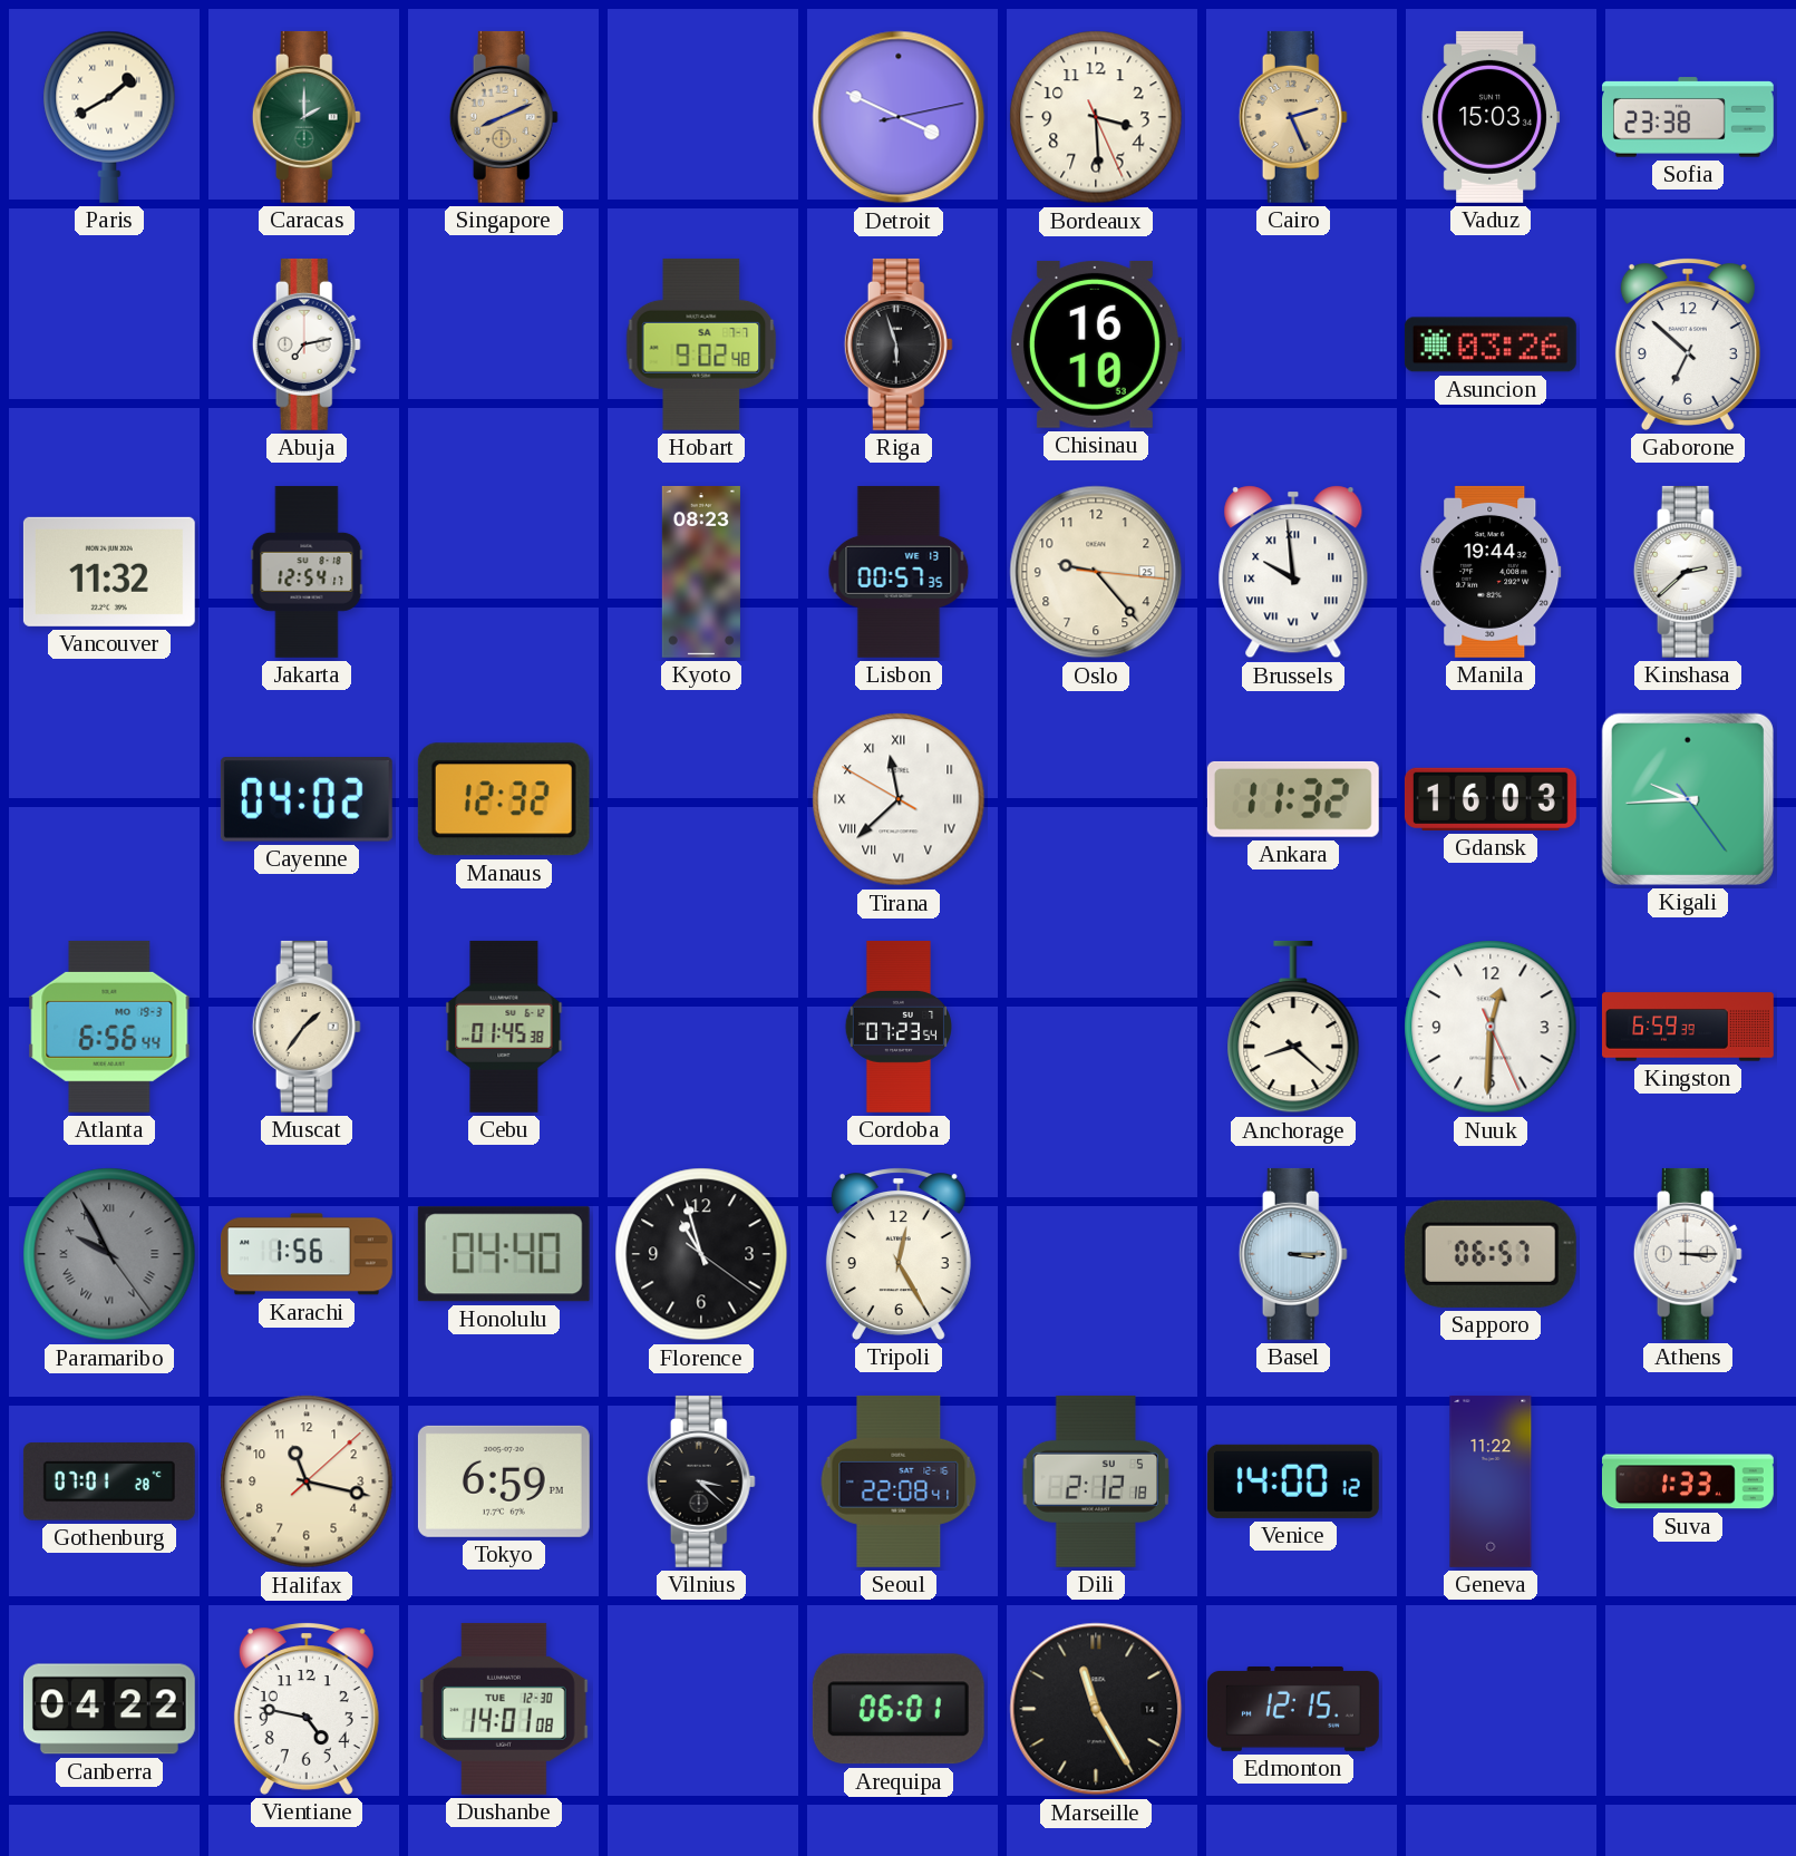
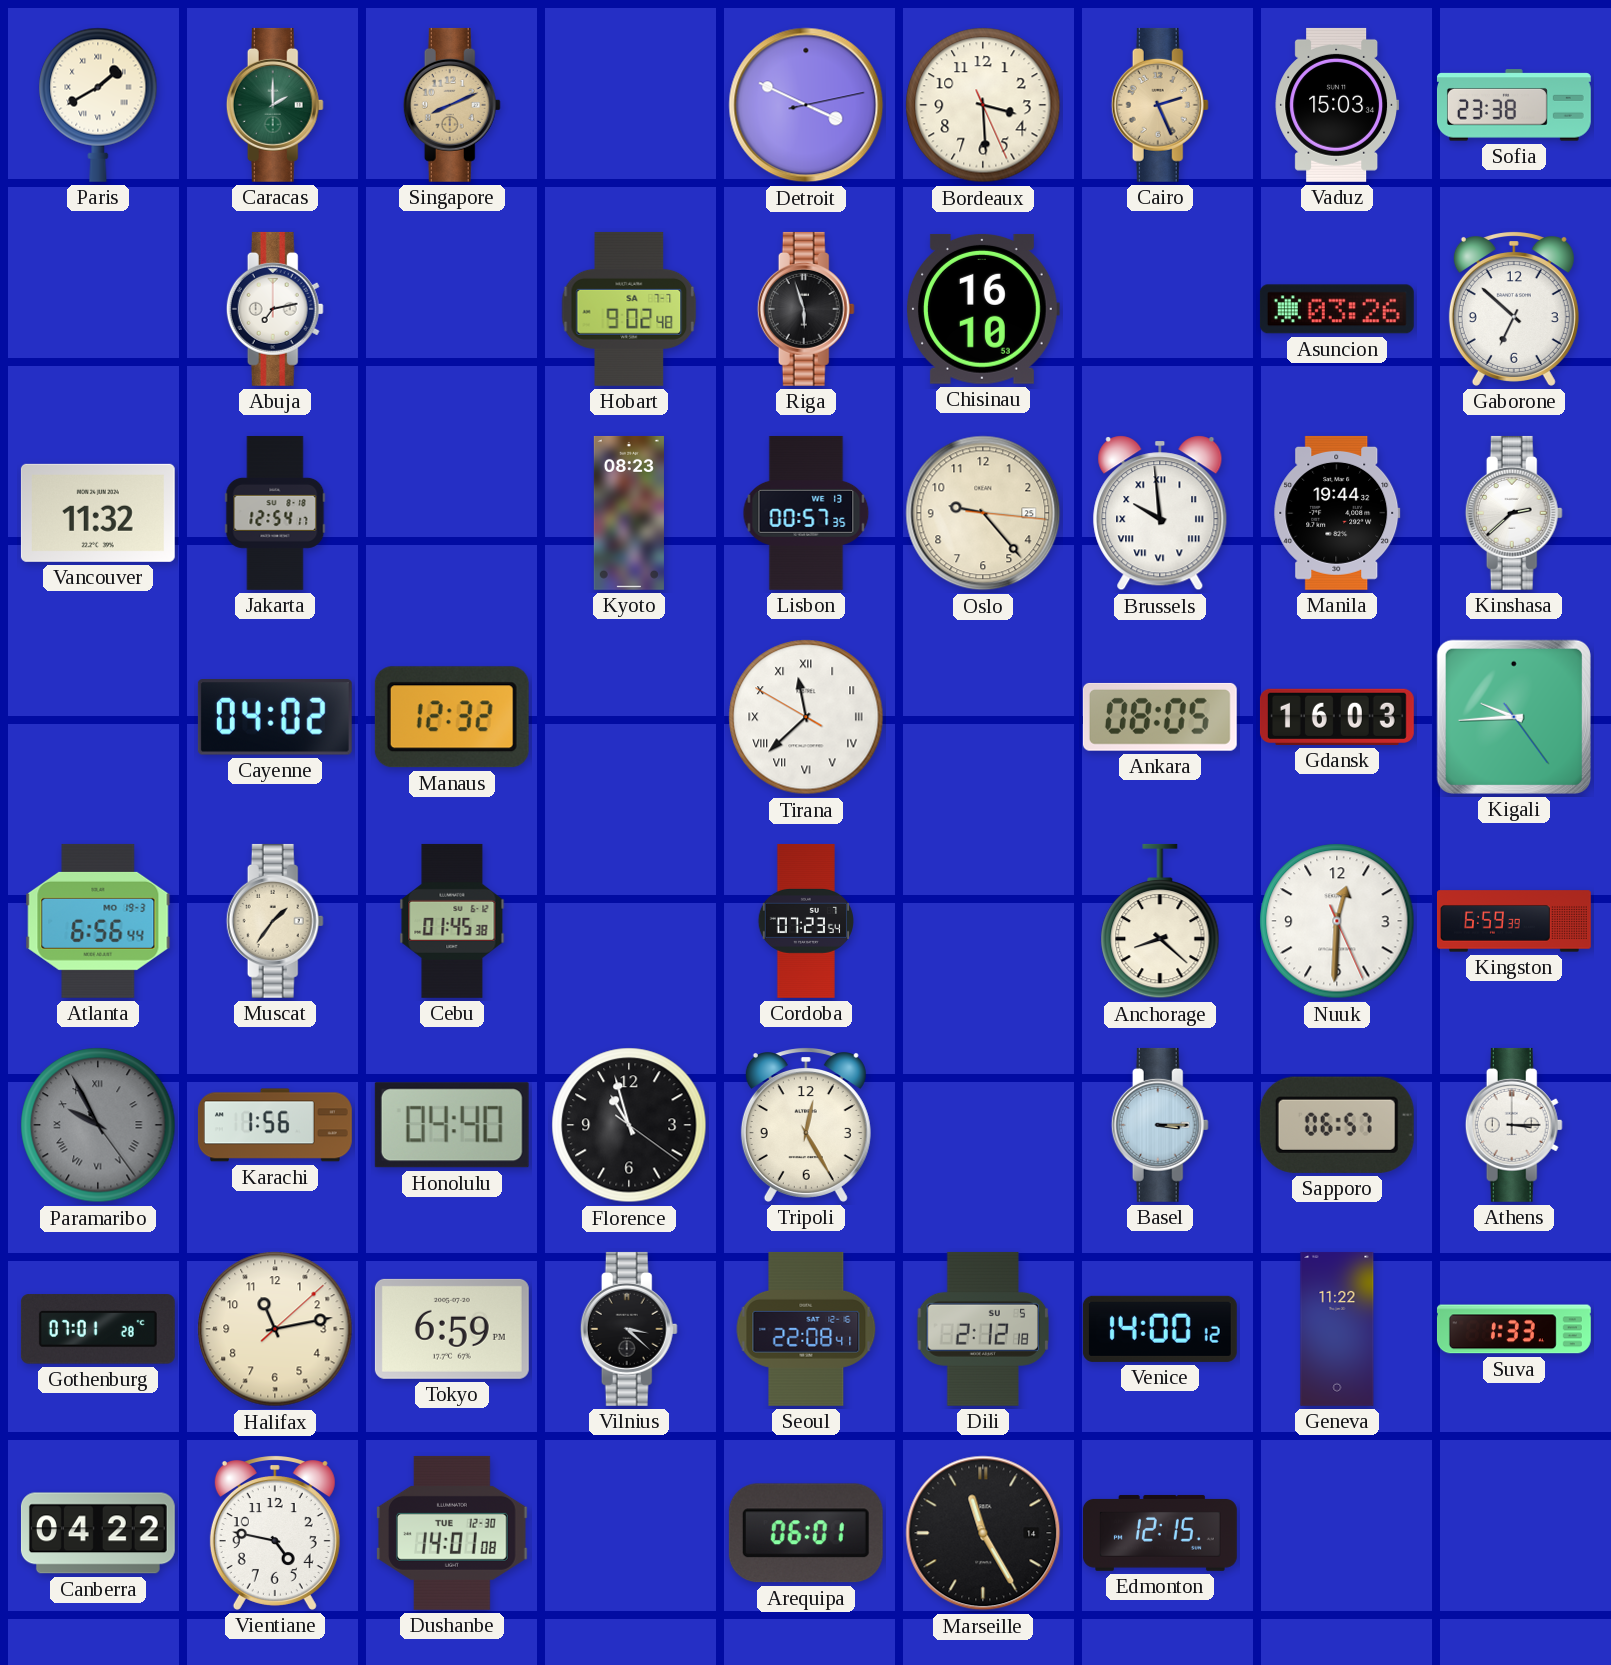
Ankara: 11:32 -> 08:05
Halifax: 11:17 -> 11:13
